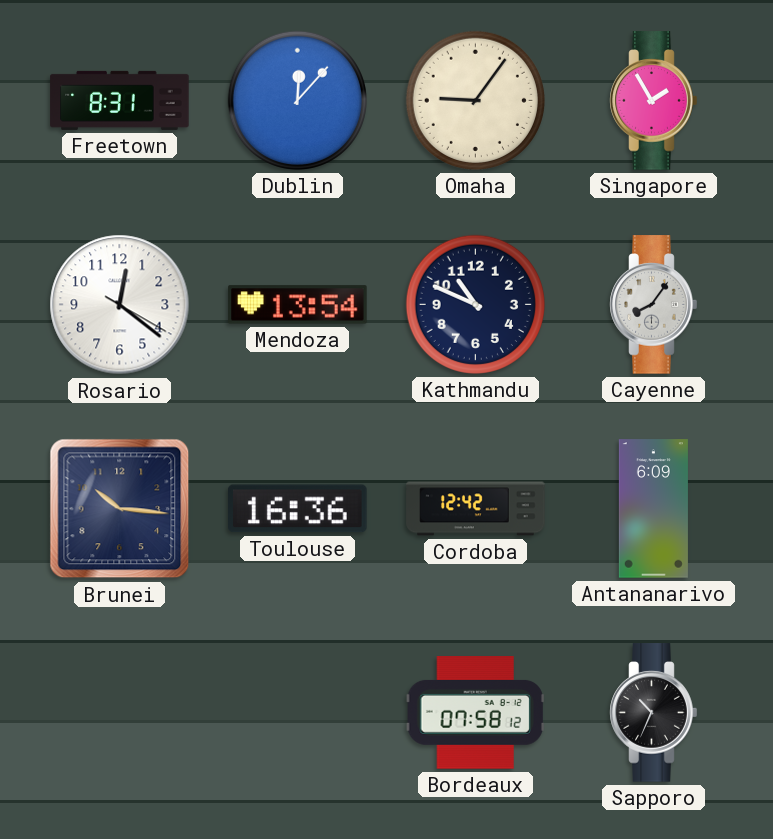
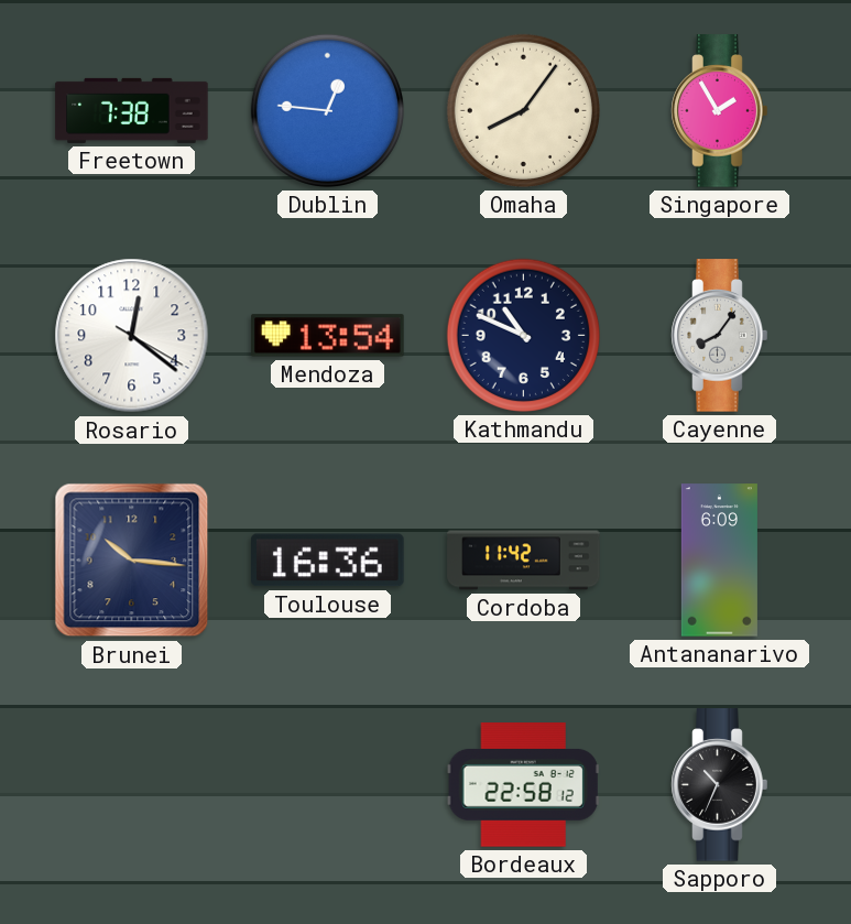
Freetown: 8:31 -> 7:38
Dublin: 12:07 -> 12:46
Omaha: 9:06 -> 8:06
Cordoba: 12:42 -> 11:42
Bordeaux: 07:58 -> 22:58
